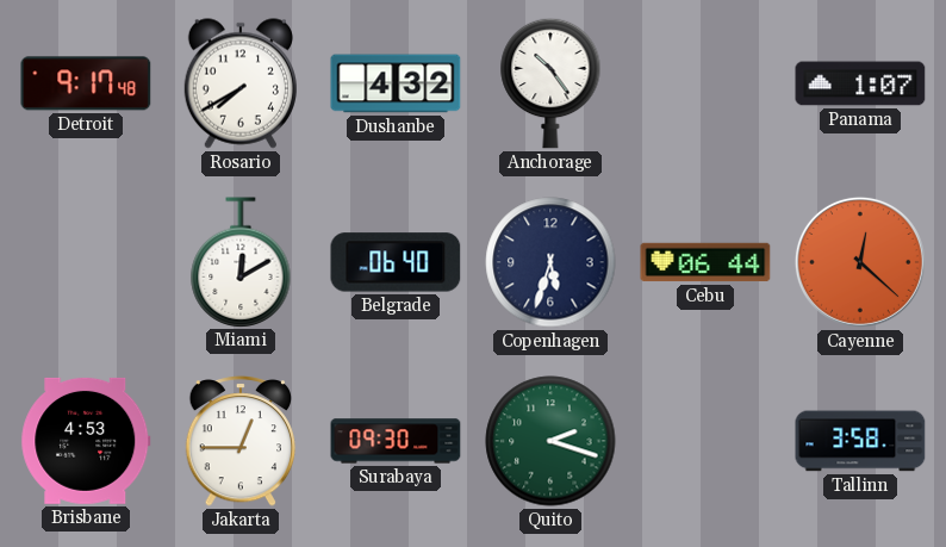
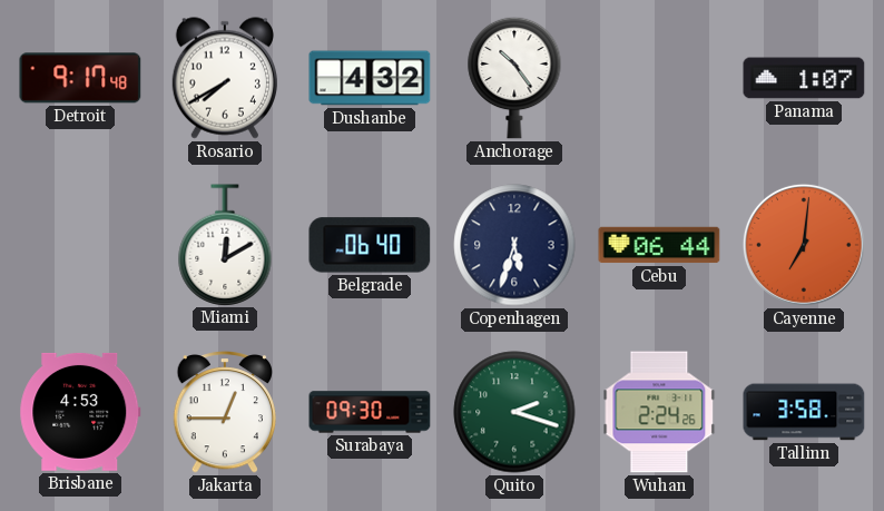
Cayenne: 12:22 -> 7:01
Wuhan: none -> 2:24
